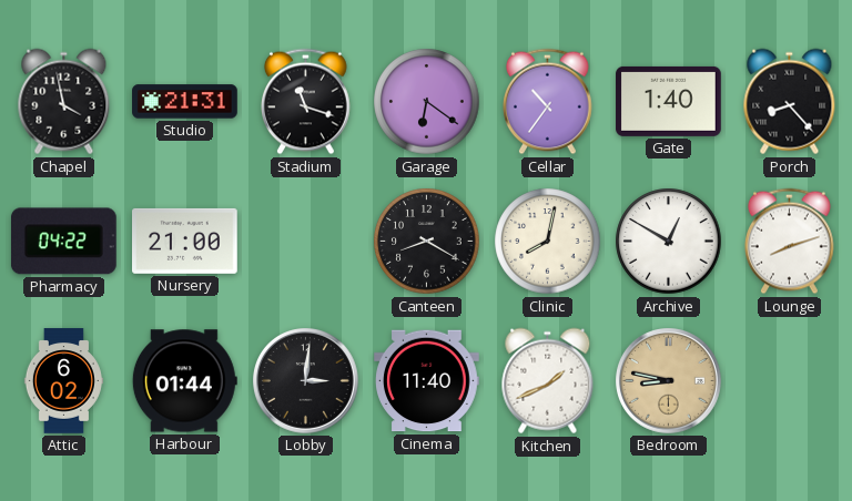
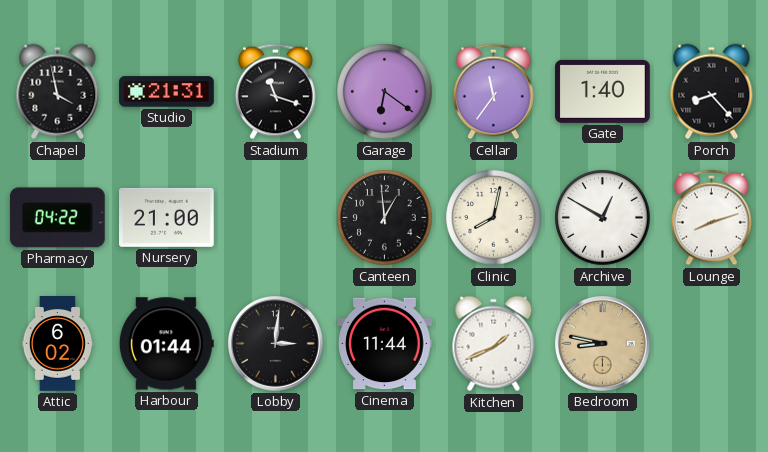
Cellar: 10:36 -> 11:36
Canteen: 8:20 -> 12:59
Cinema: 11:40 -> 11:44
